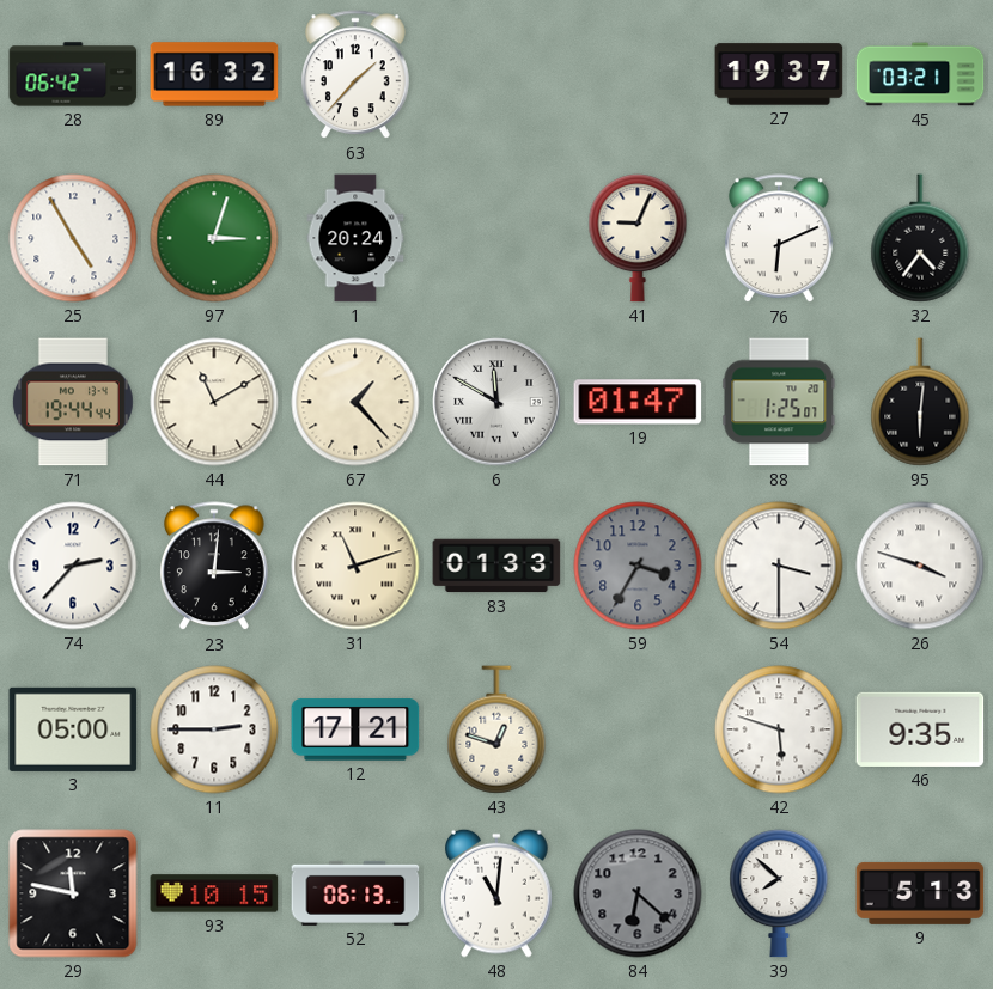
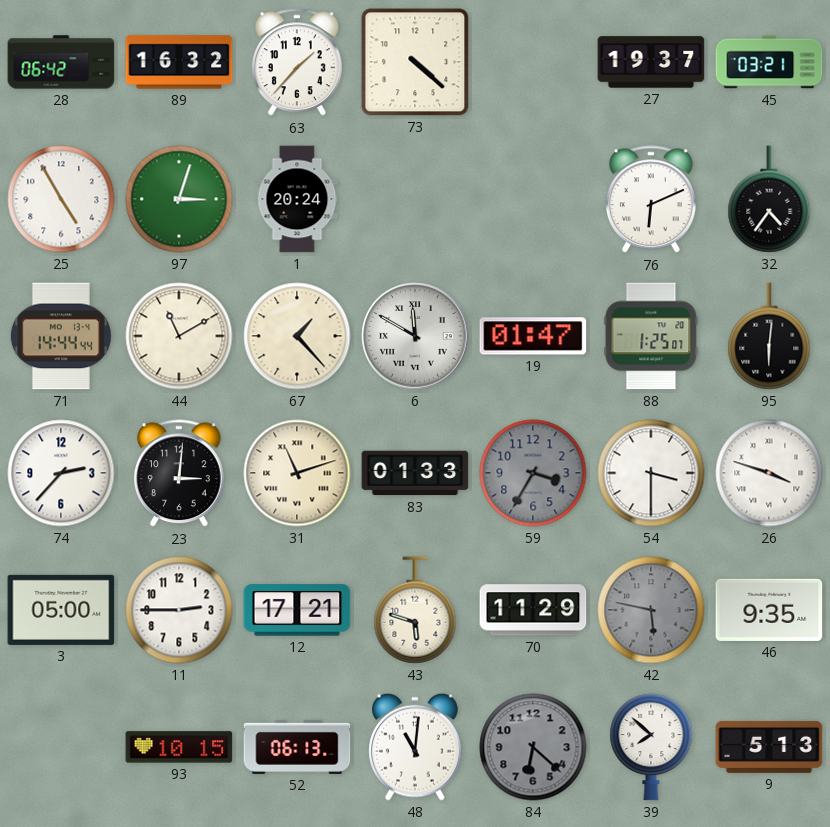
73: none -> 4:22
41: 9:04 -> none
71: 19:44 -> 14:44
43: 12:48 -> 5:48
70: none -> 11:29
42: 5:48 -> 5:47
42 dial: white -> grey
29: 11:47 -> none
